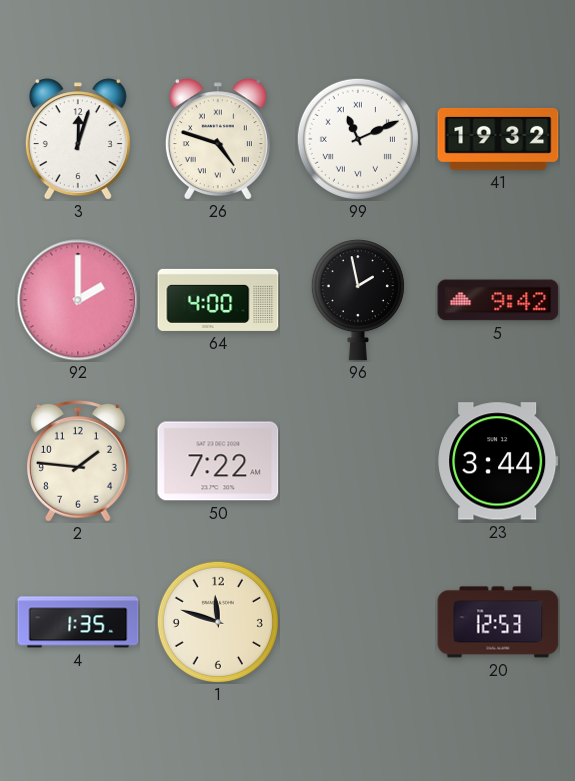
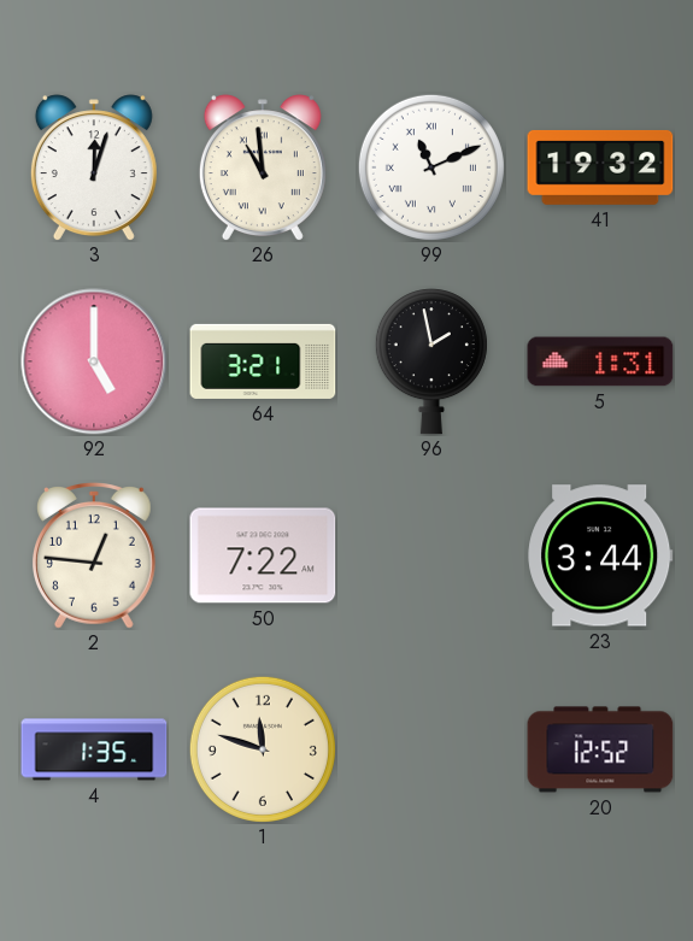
26: 4:48 -> 10:59
92: 2:00 -> 5:00
64: 4:00 -> 3:21
5: 9:42 -> 1:31
2: 1:46 -> 12:46
20: 12:53 -> 12:52
